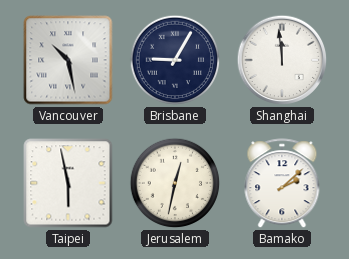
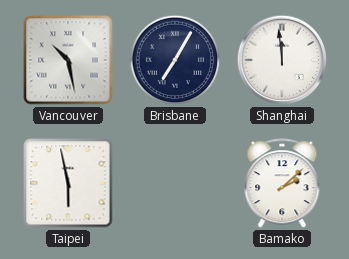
Brisbane: 9:05 -> 7:05
Jerusalem: 12:32 -> none
